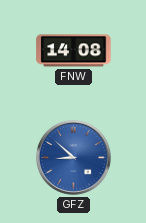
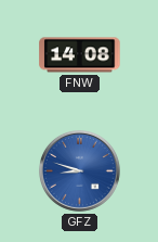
GFZ: 8:52 -> 8:48
